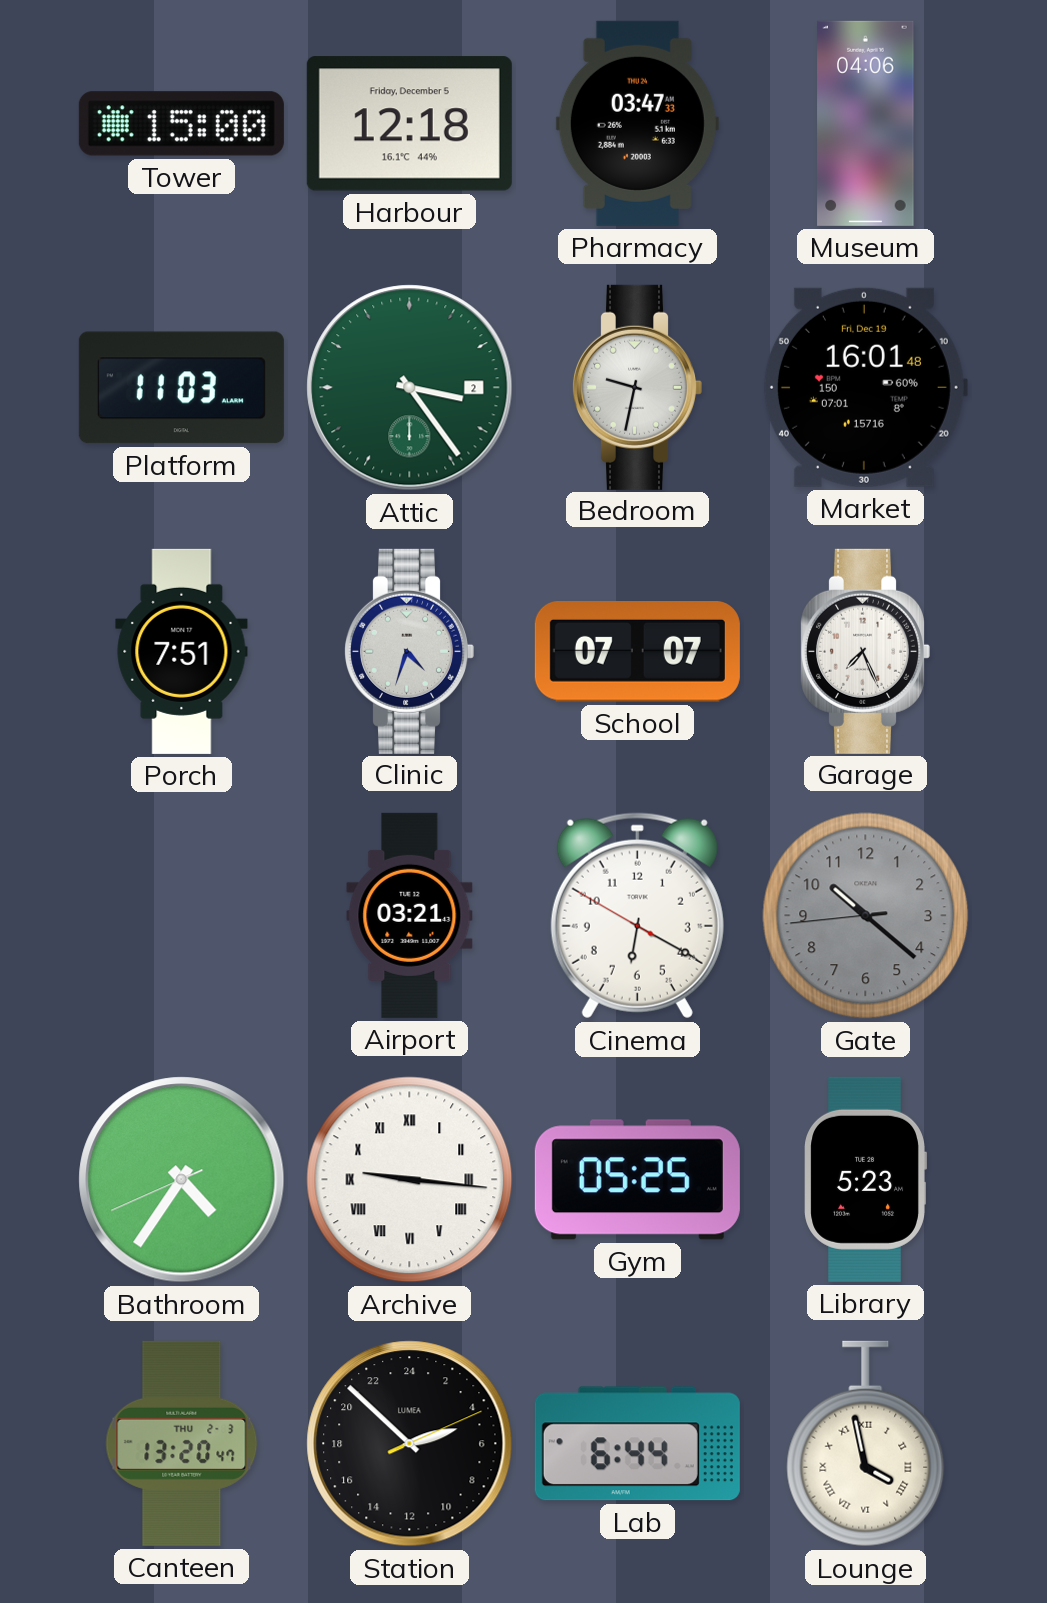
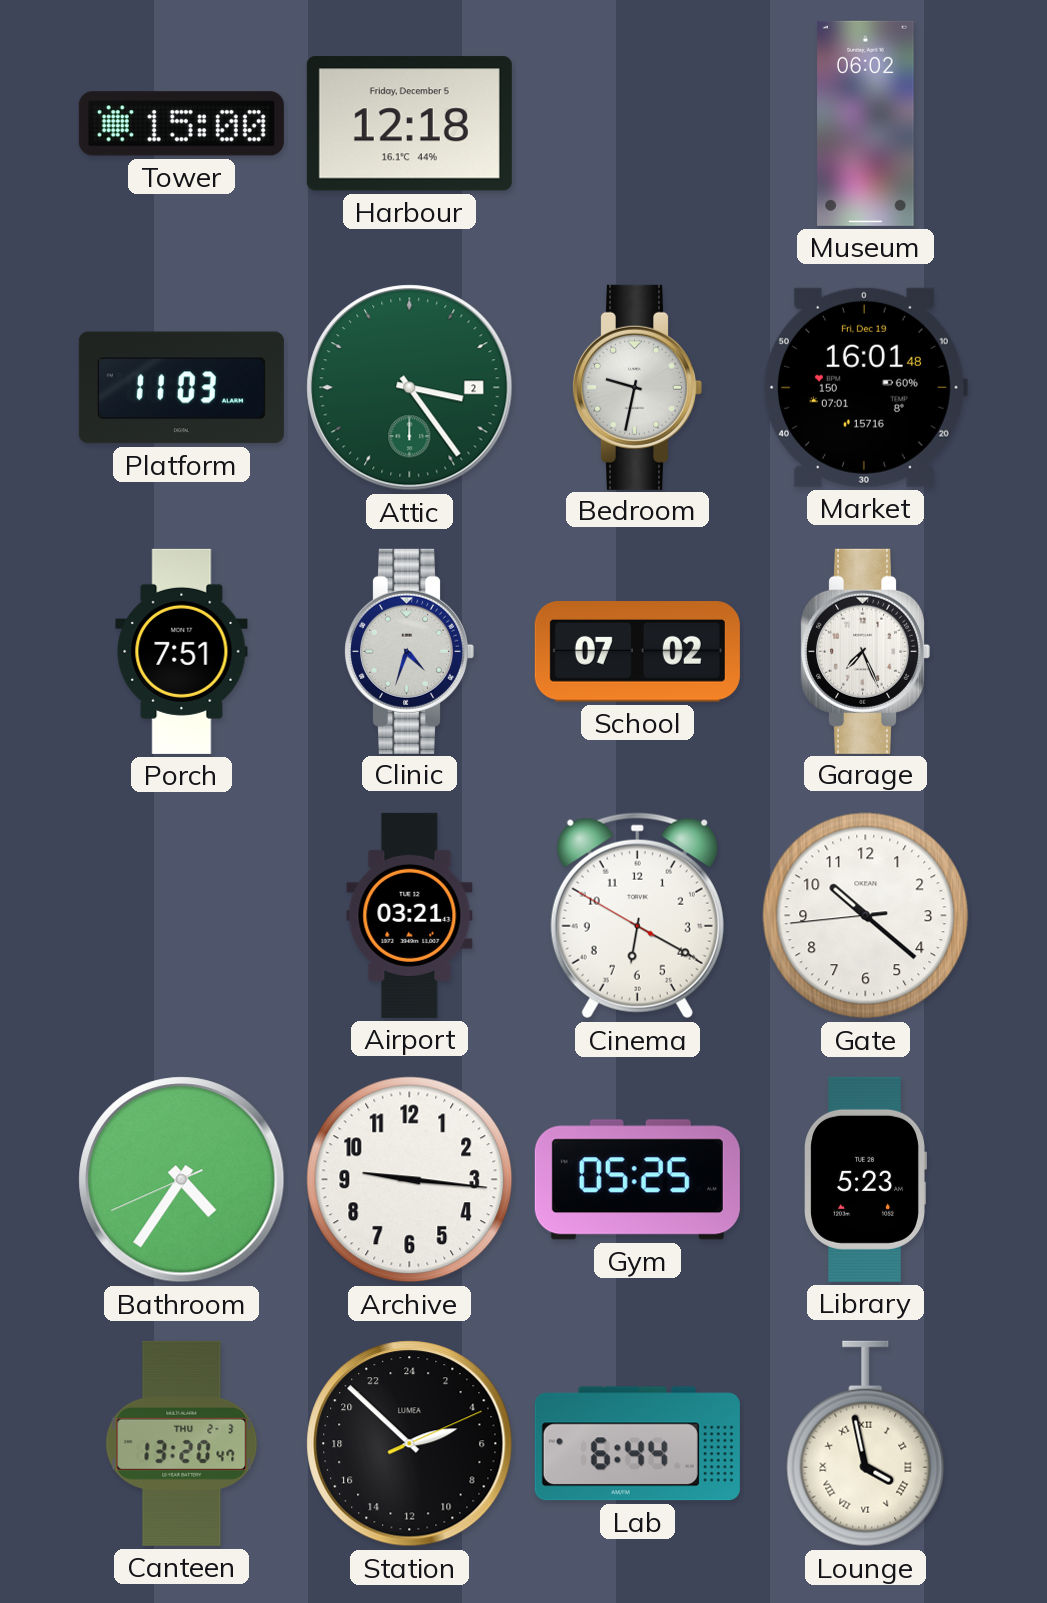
Pharmacy: 03:47 -> none
Museum: 04:06 -> 06:02
School: 07:07 -> 07:02
Gate dial: grey -> white
Archive numerals: Roman -> Arabic
